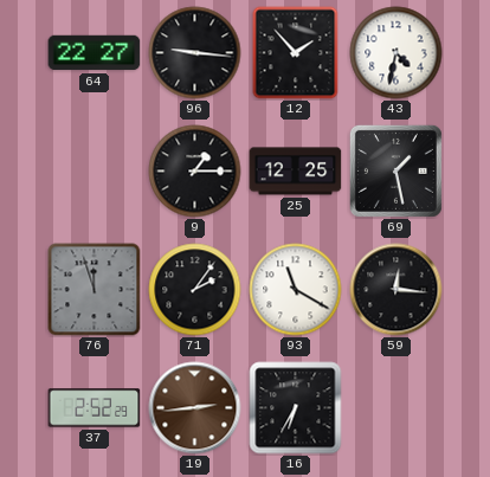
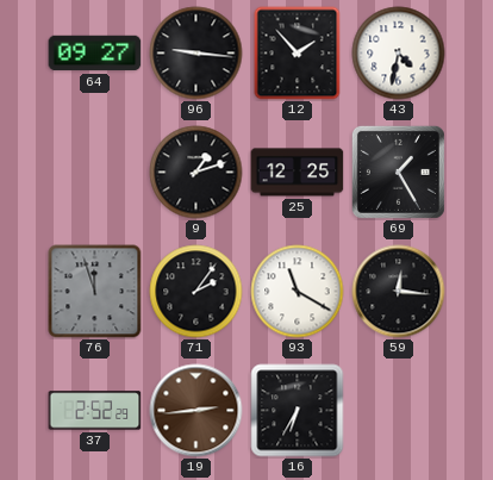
64: 22:27 -> 09:27
9: 1:15 -> 1:12
69: 1:28 -> 1:25
